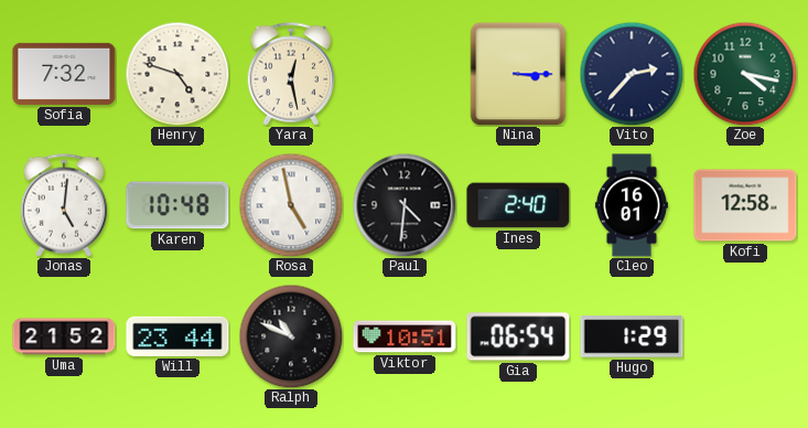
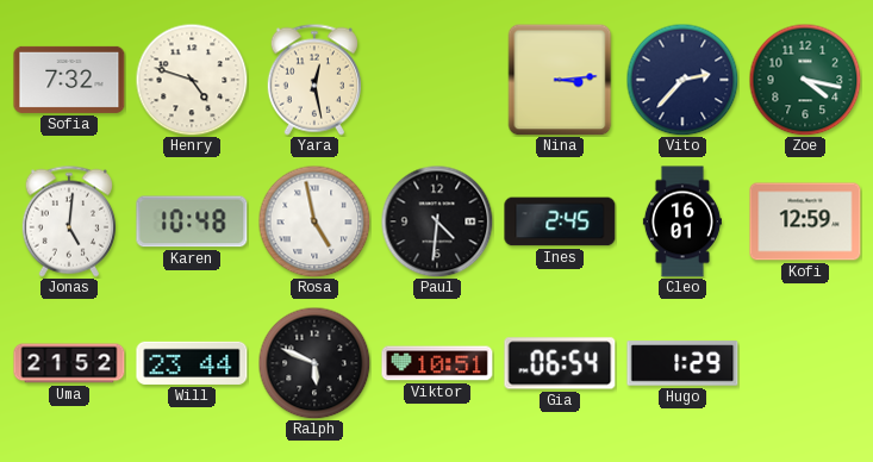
Nina: 3:15 -> 3:14
Ines: 2:40 -> 2:45
Kofi: 12:58 -> 12:59
Ralph: 10:49 -> 5:49
